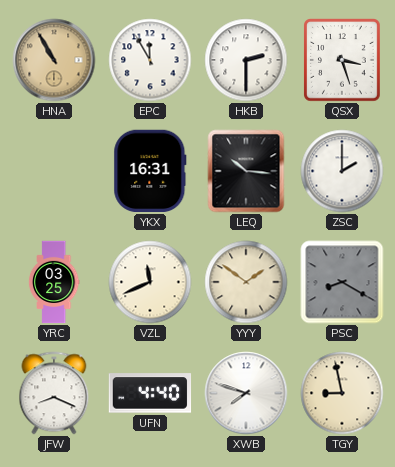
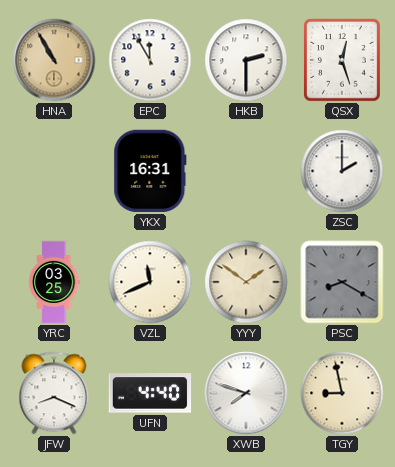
QSX: 3:27 -> 12:27
LEQ: 10:16 -> none
